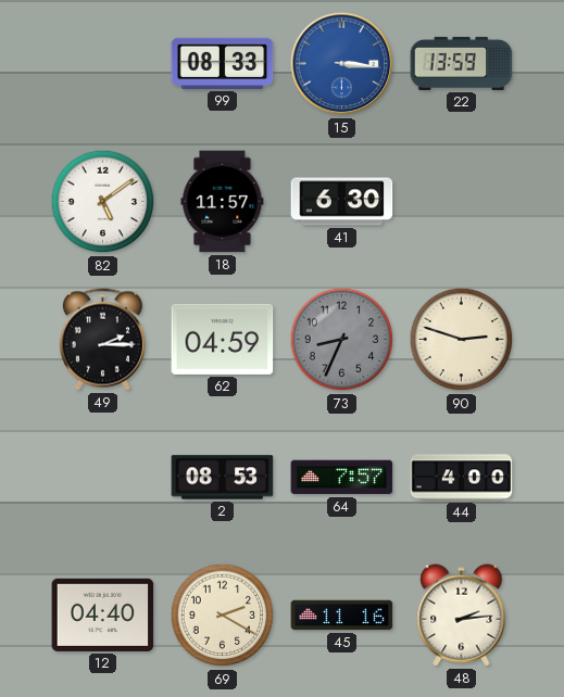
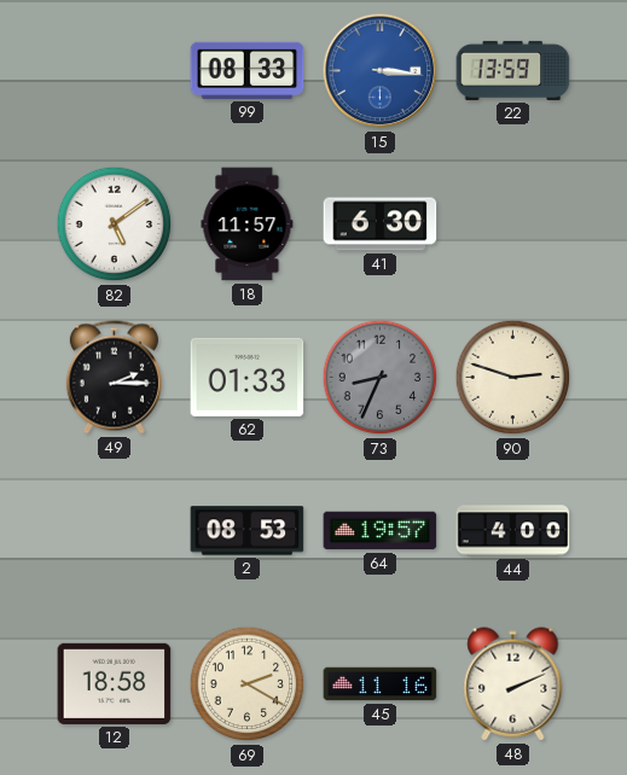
62: 04:59 -> 01:33
64: 7:57 -> 19:57
12: 04:40 -> 18:58
48: 2:14 -> 2:11
